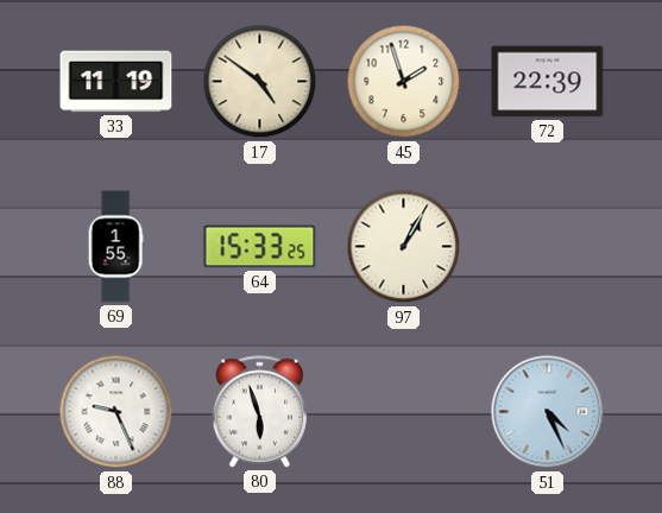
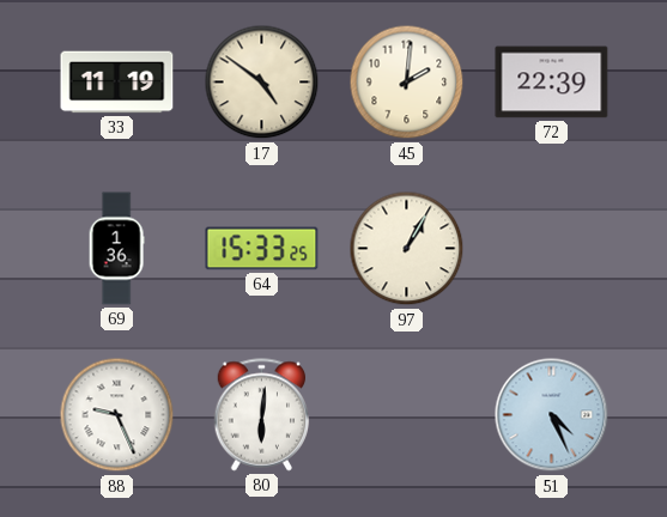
45: 1:57 -> 2:01
69: 1:55 -> 1:36
80: 5:57 -> 6:01
